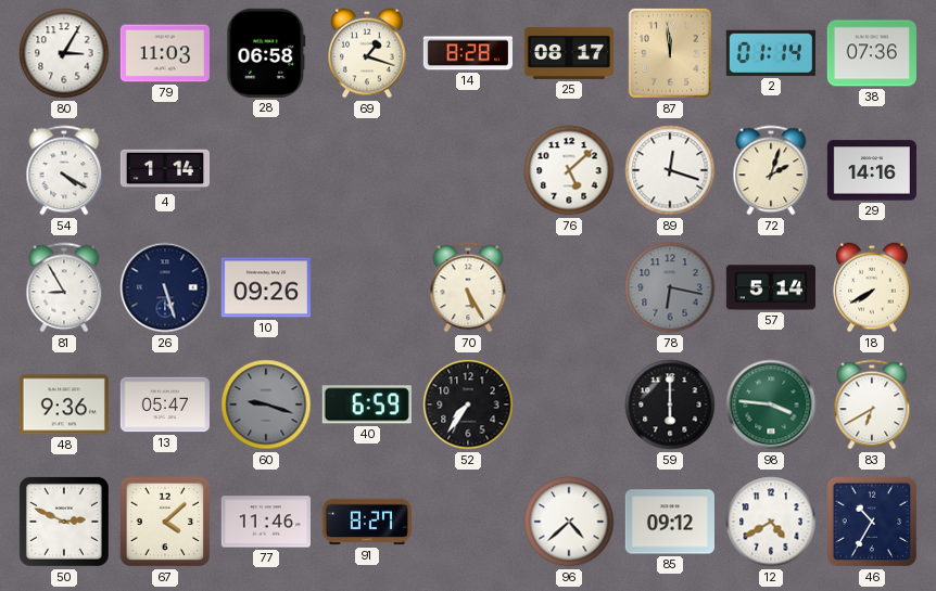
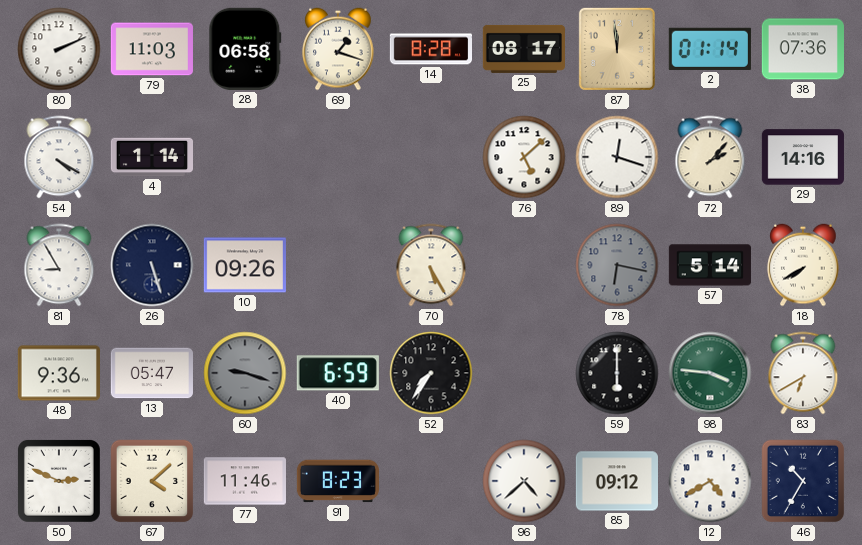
80: 3:05 -> 2:11
72: 2:03 -> 2:07
91: 8:27 -> 8:23
